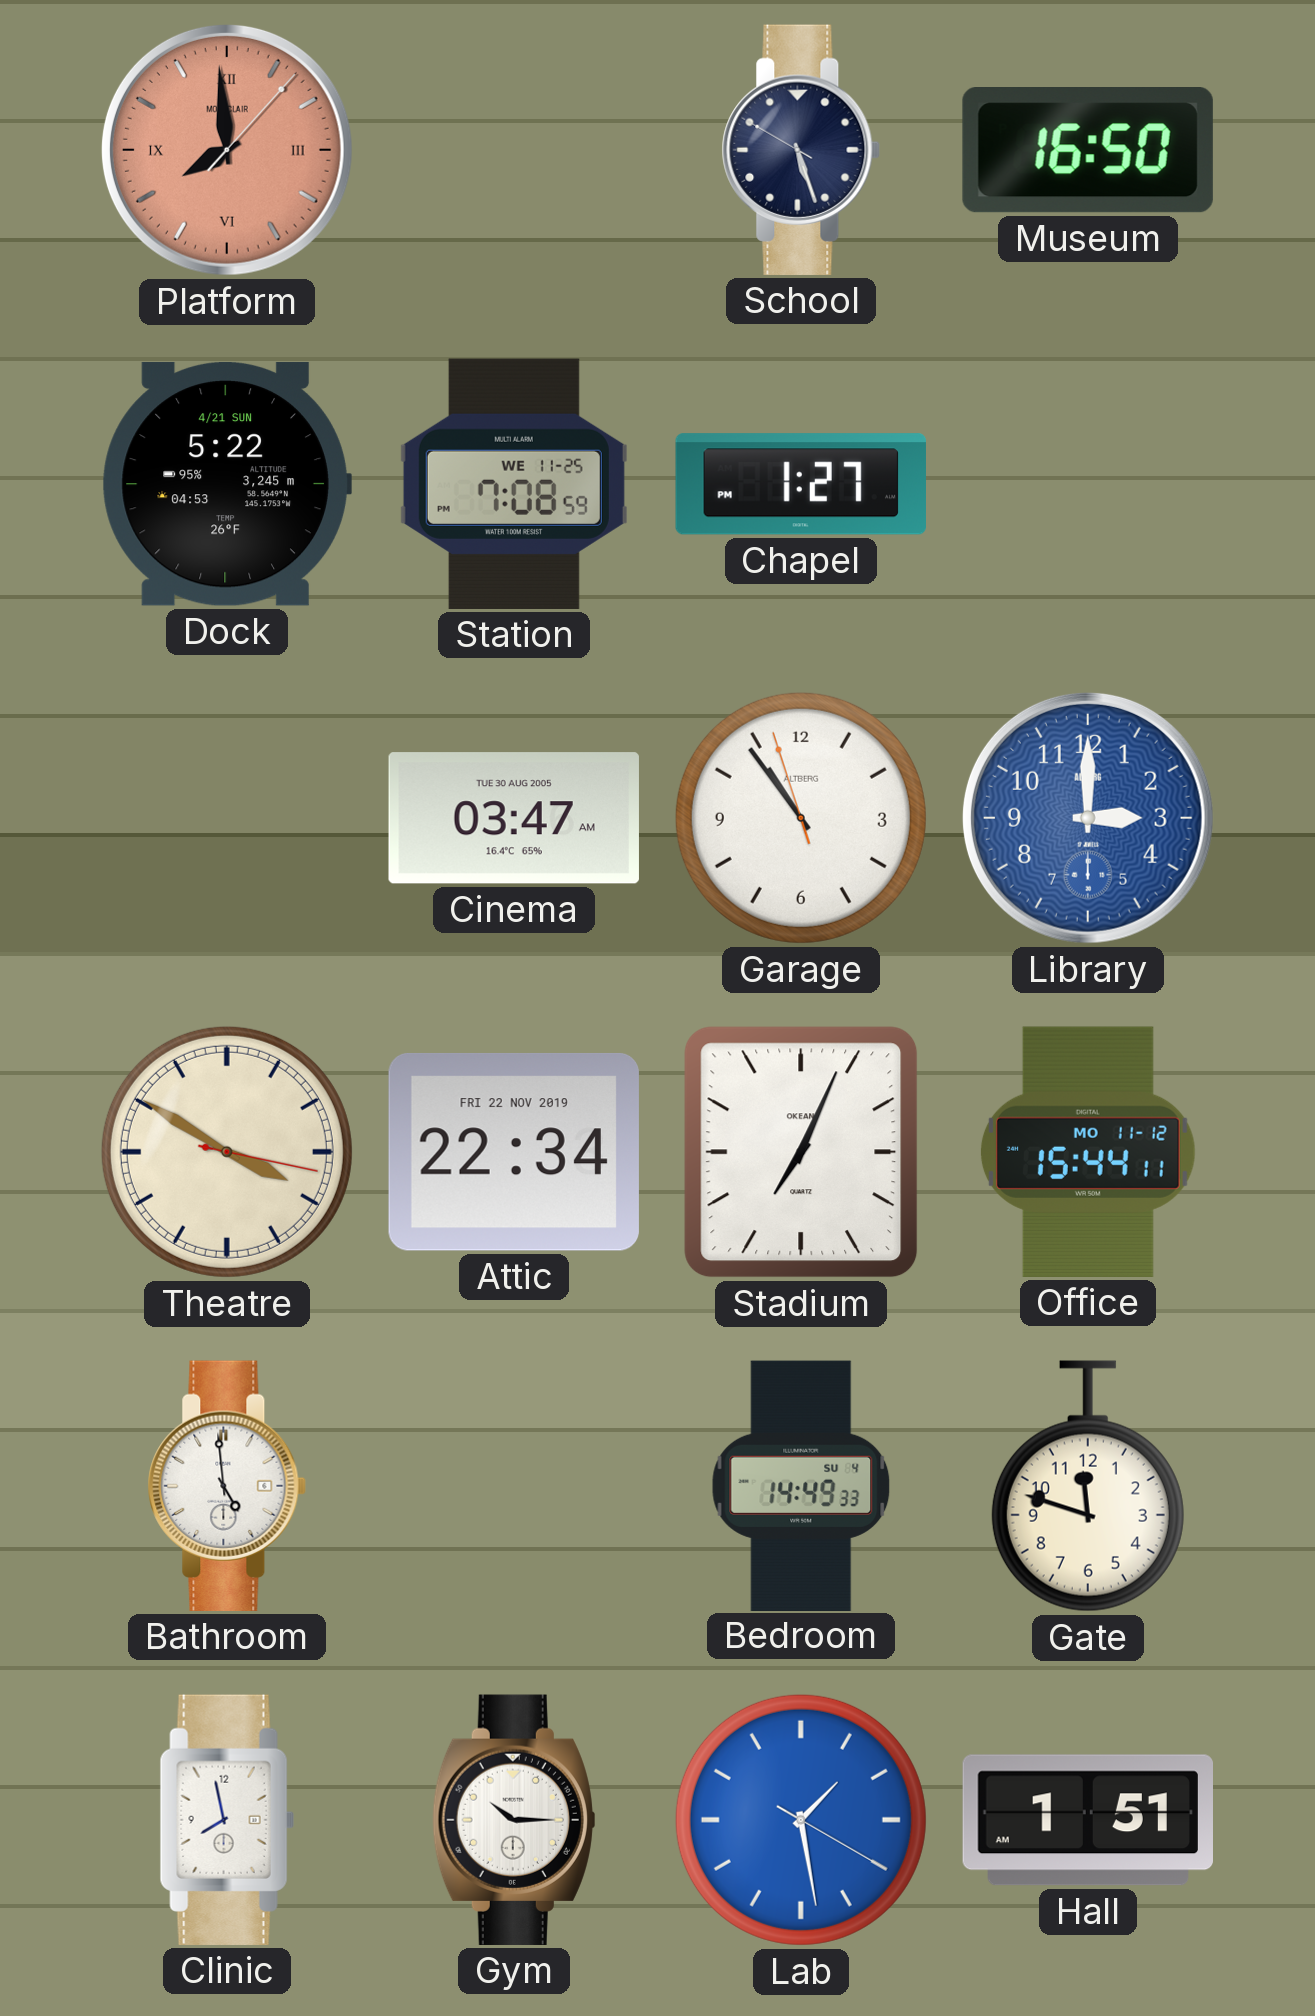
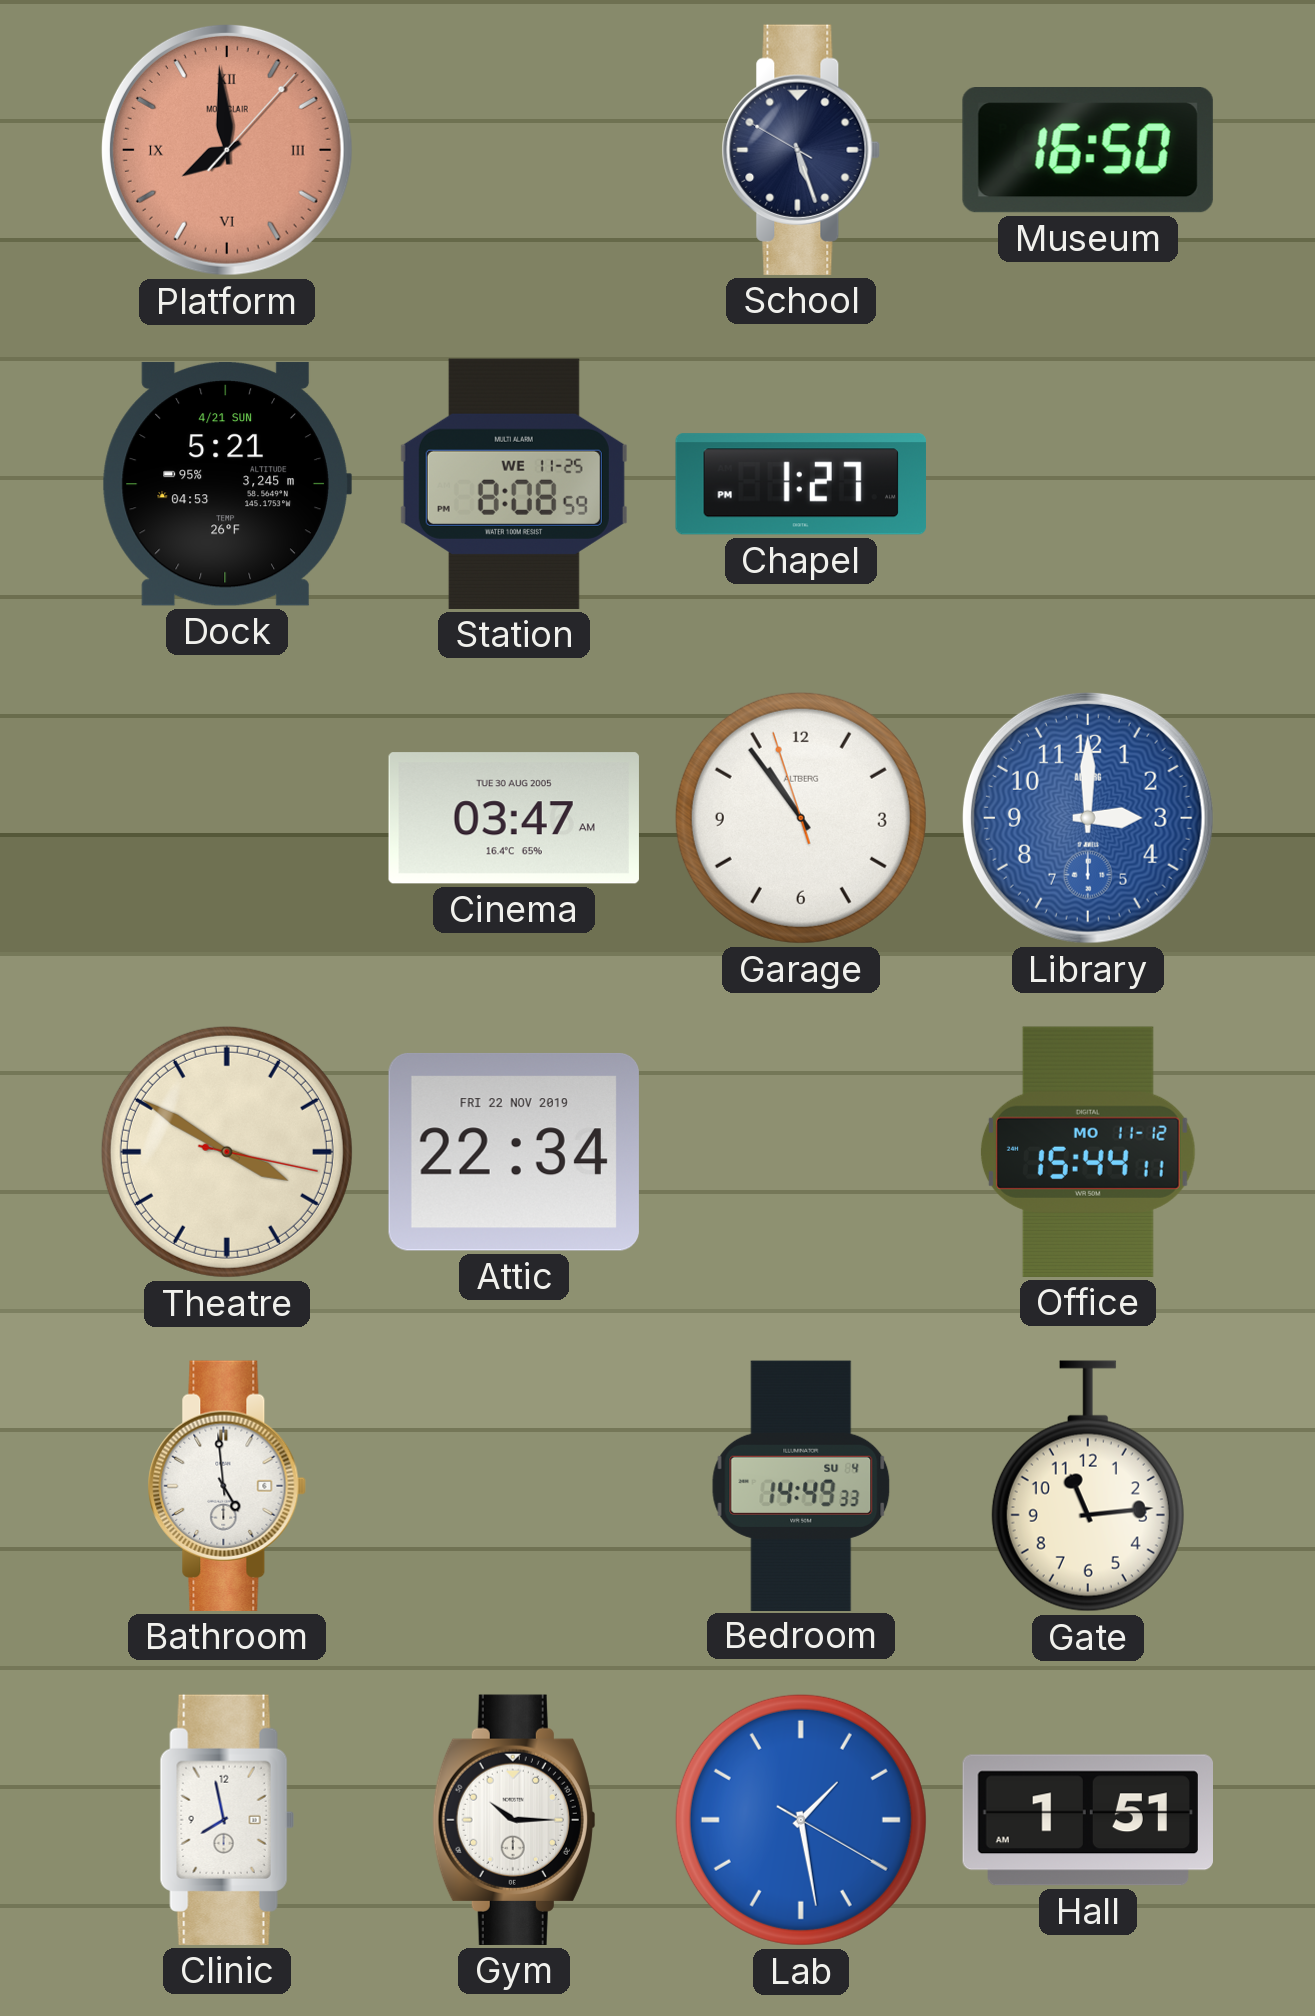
Dock: 5:22 -> 5:21
Station: 7:08 -> 8:08
Stadium: 7:04 -> none
Gate: 11:48 -> 11:14
